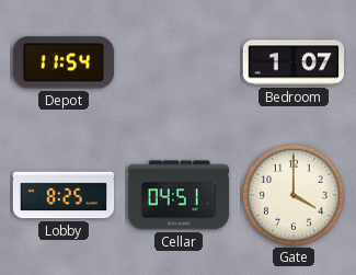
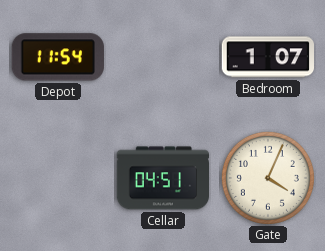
Lobby: 8:25 -> none
Gate: 4:00 -> 4:04
